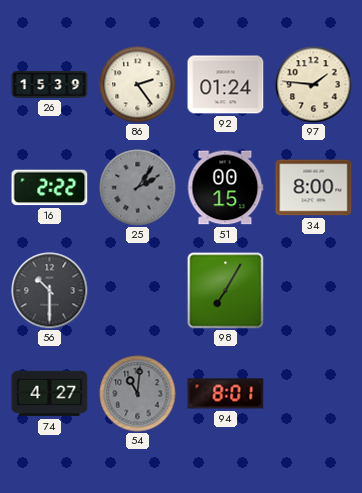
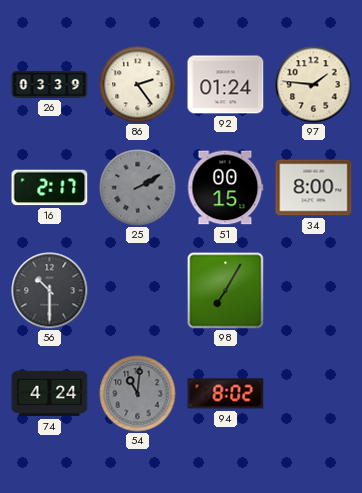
26: 15:39 -> 03:39
16: 2:22 -> 2:17
25: 2:06 -> 2:10
74: 4:27 -> 4:24
94: 8:01 -> 8:02
